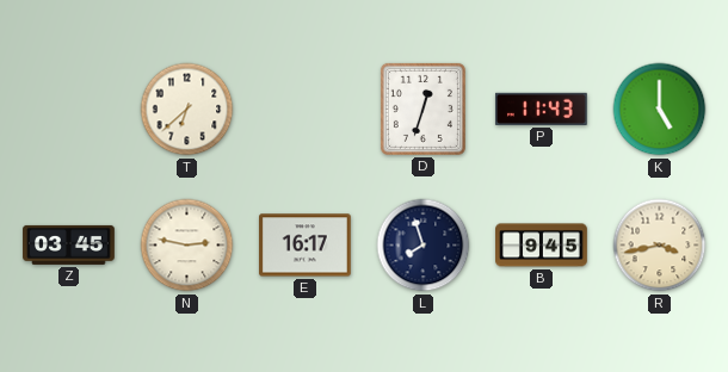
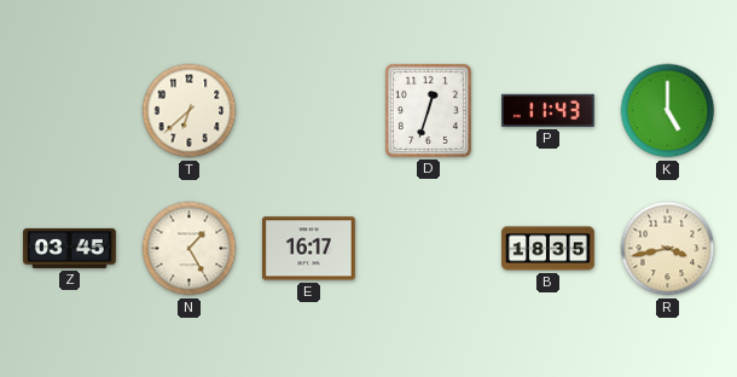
N: 2:47 -> 1:25
L: 7:57 -> none
B: 9:45 -> 18:35
